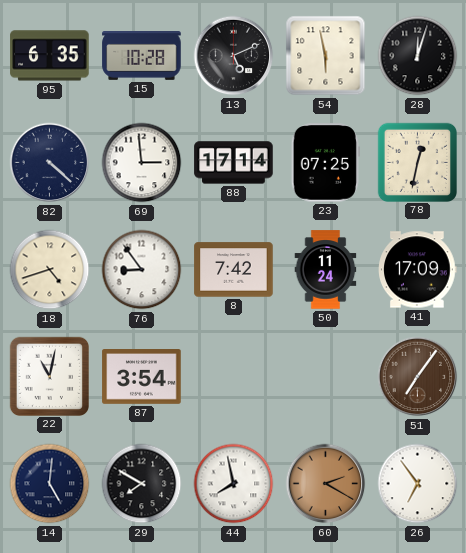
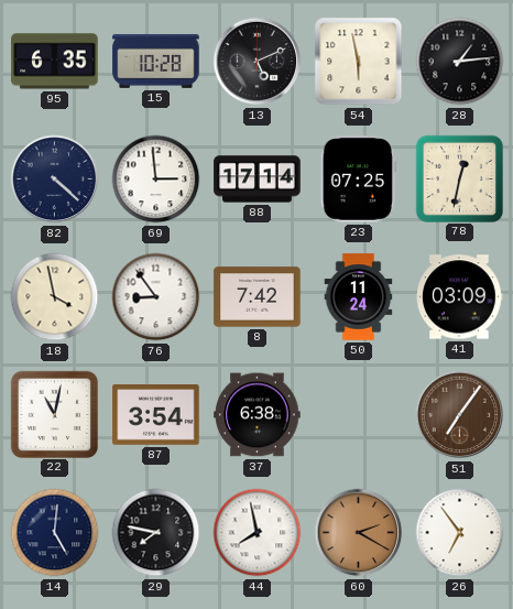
28: 12:03 -> 1:14
18: 4:42 -> 3:58
41: 17:09 -> 03:09
37: none -> 6:38
29: 7:50 -> 7:47
